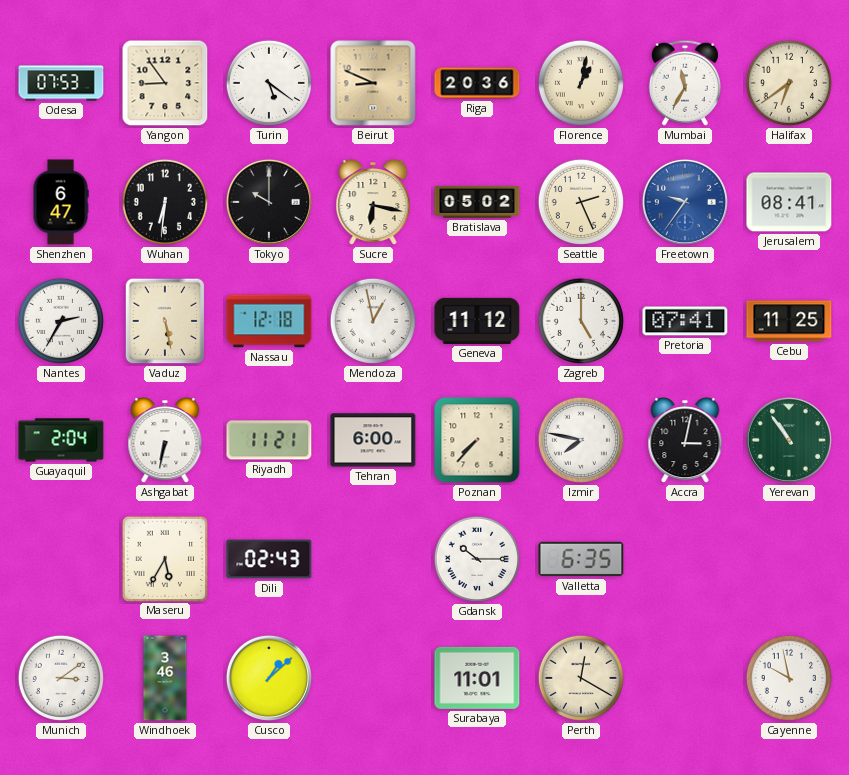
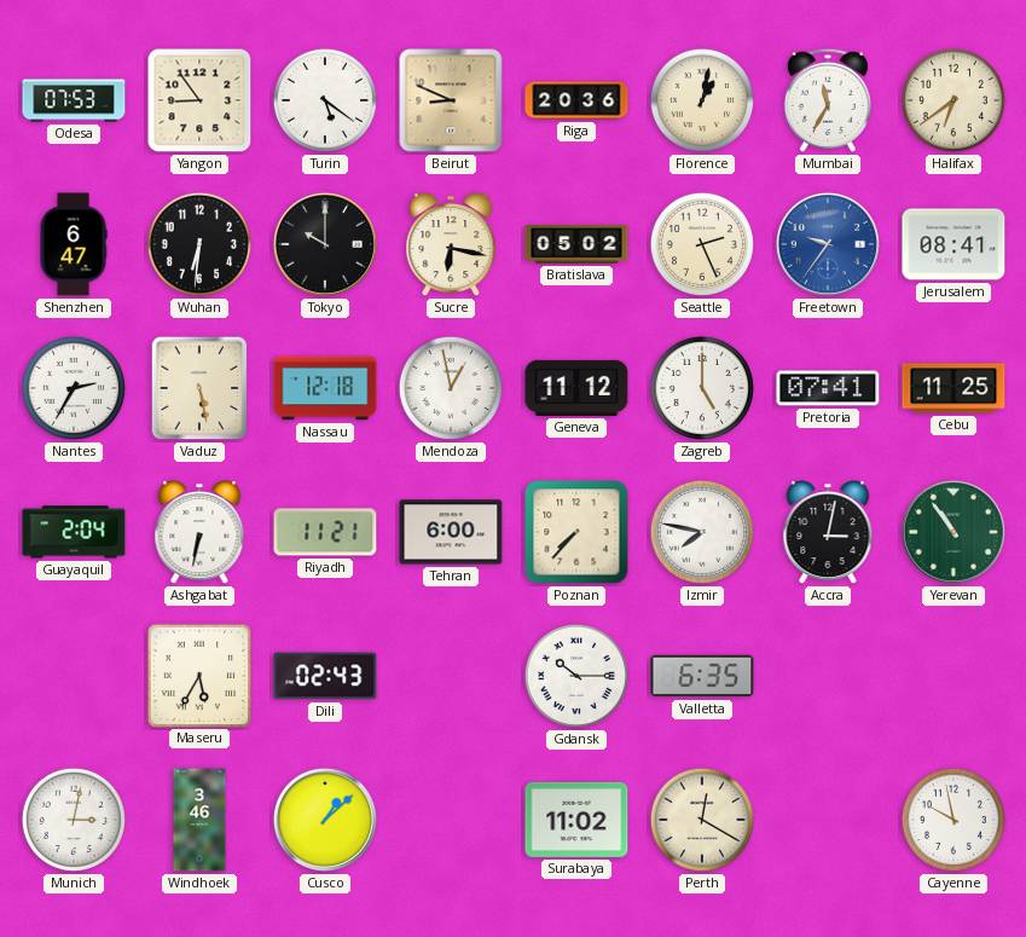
Munich: 3:09 -> 3:02
Surabaya: 11:01 -> 11:02
